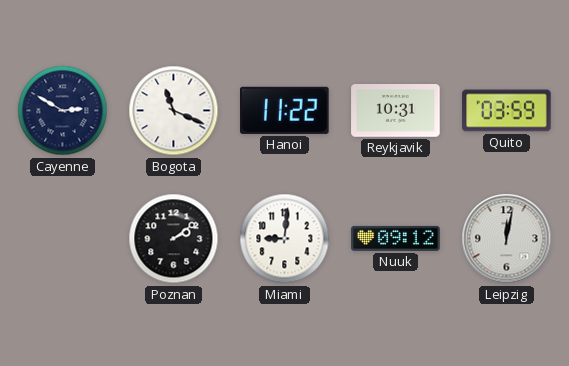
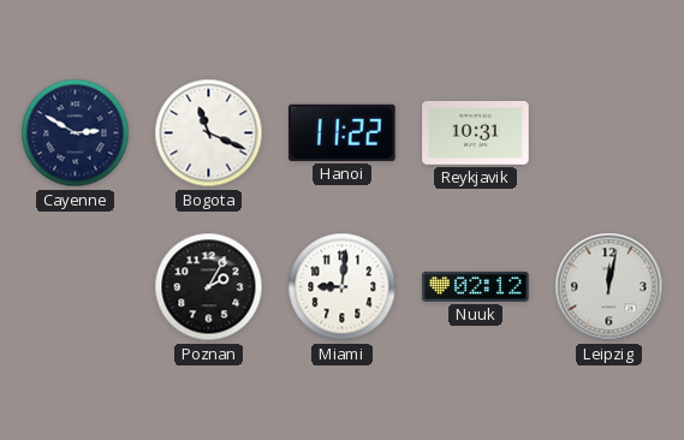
Quito: 03:59 -> none
Poznan: 2:09 -> 2:05
Nuuk: 09:12 -> 02:12
